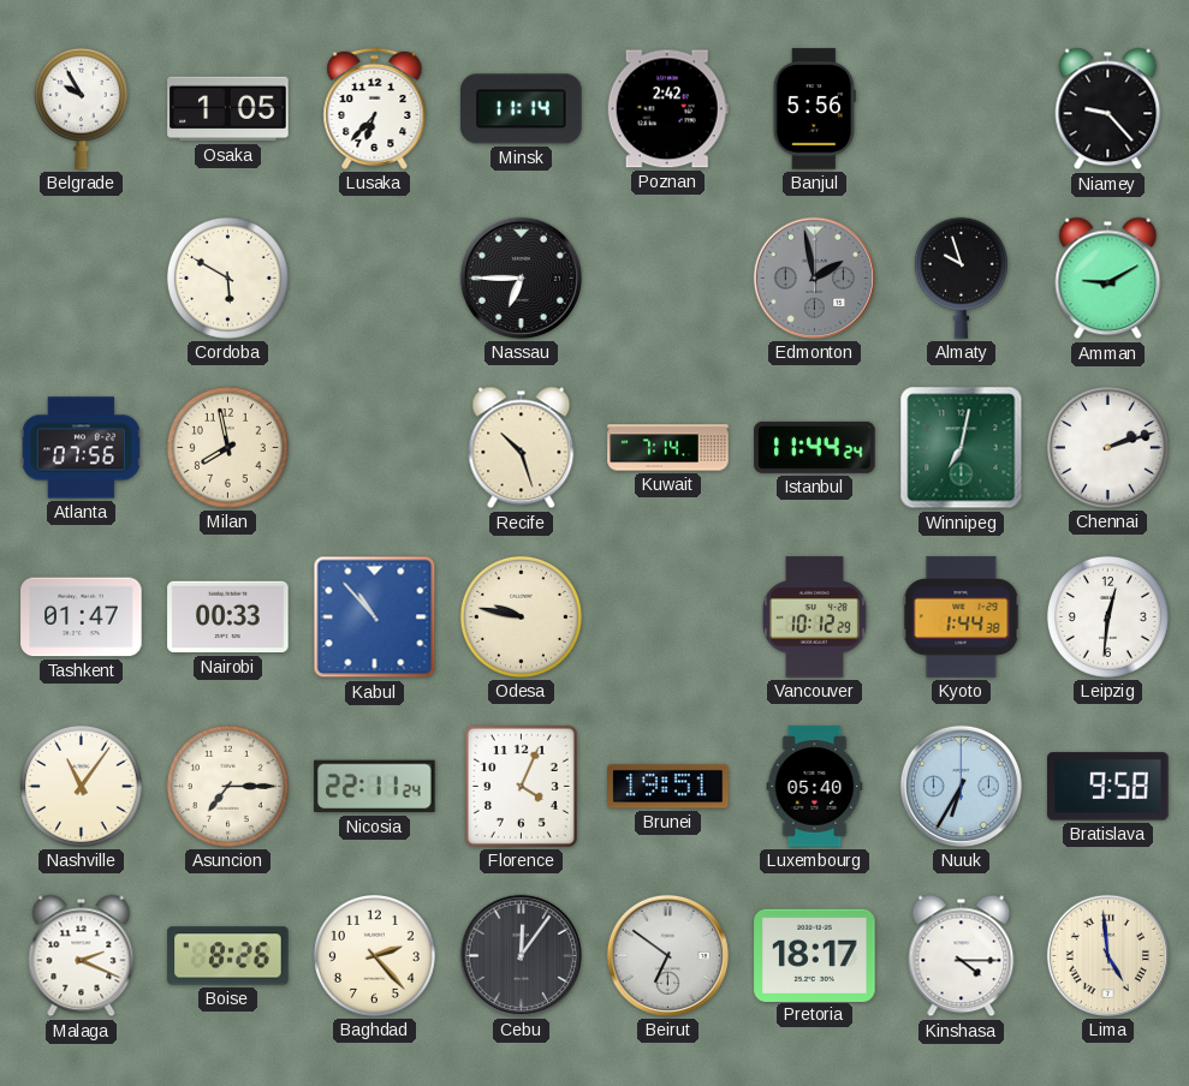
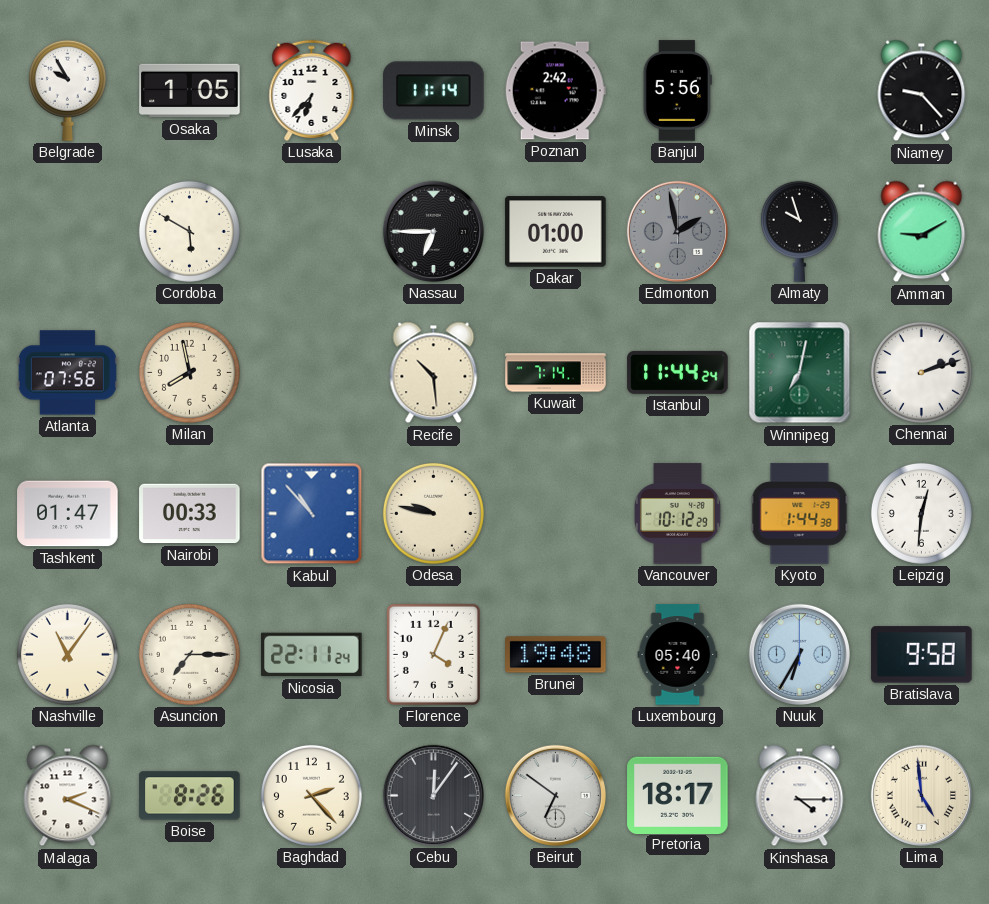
Dakar: none -> 01:00
Recife: 10:27 -> 10:29
Brunei: 19:51 -> 19:48
